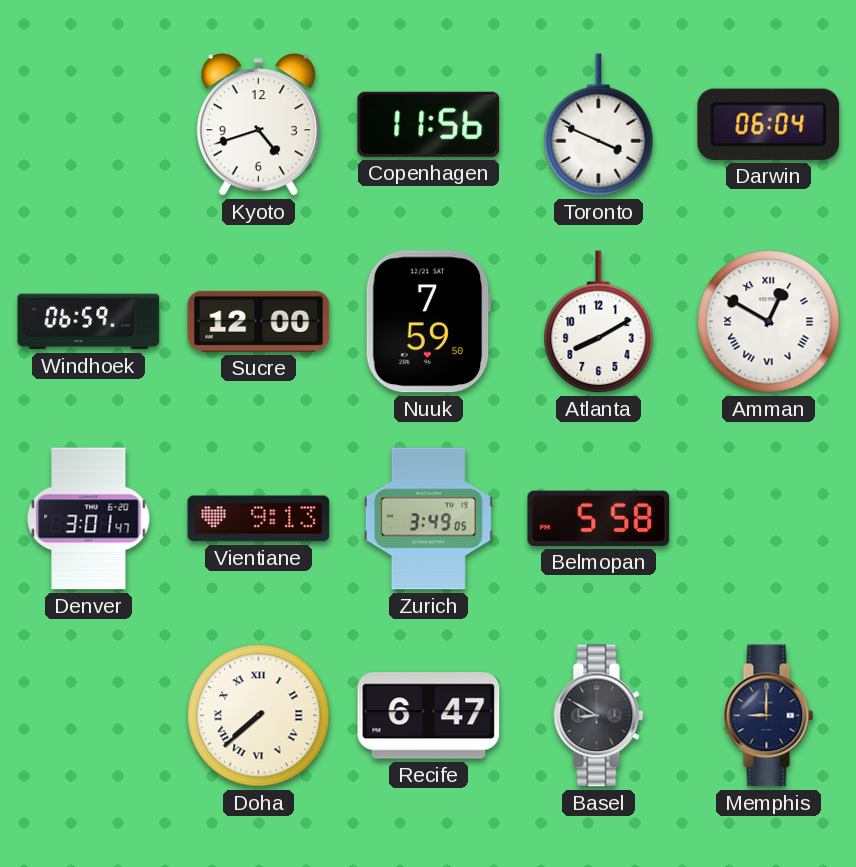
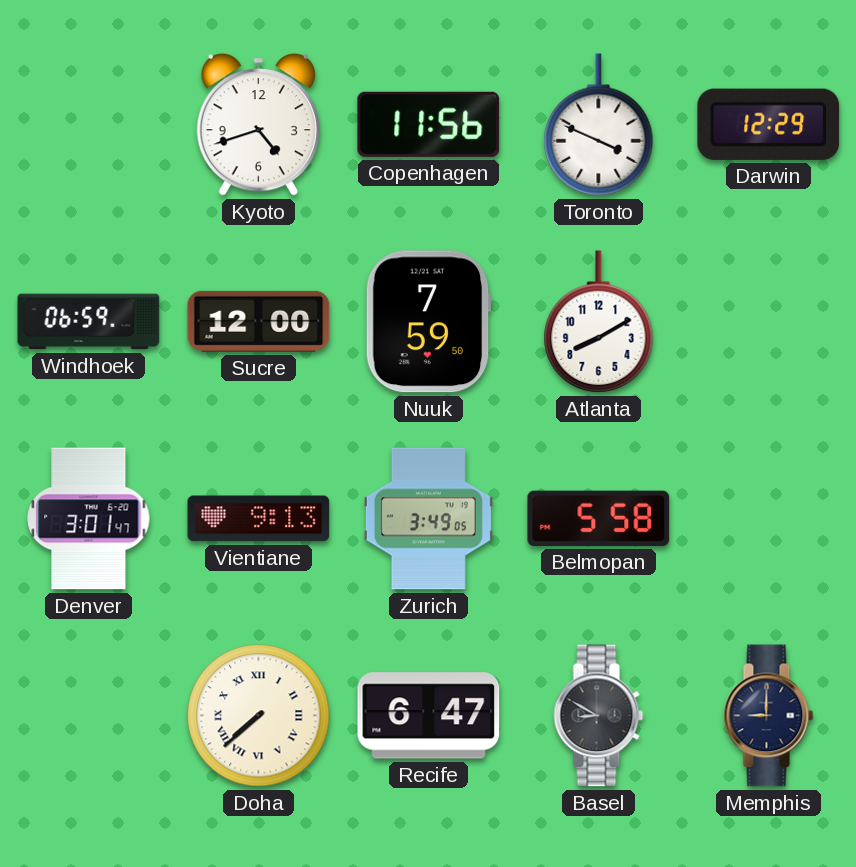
Darwin: 06:04 -> 12:29
Amman: 12:50 -> none
